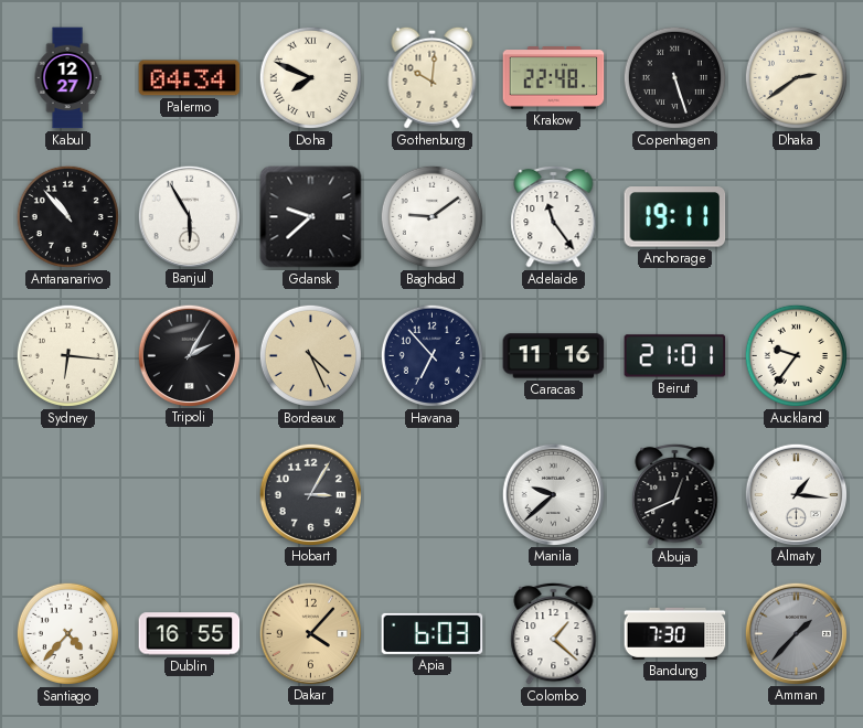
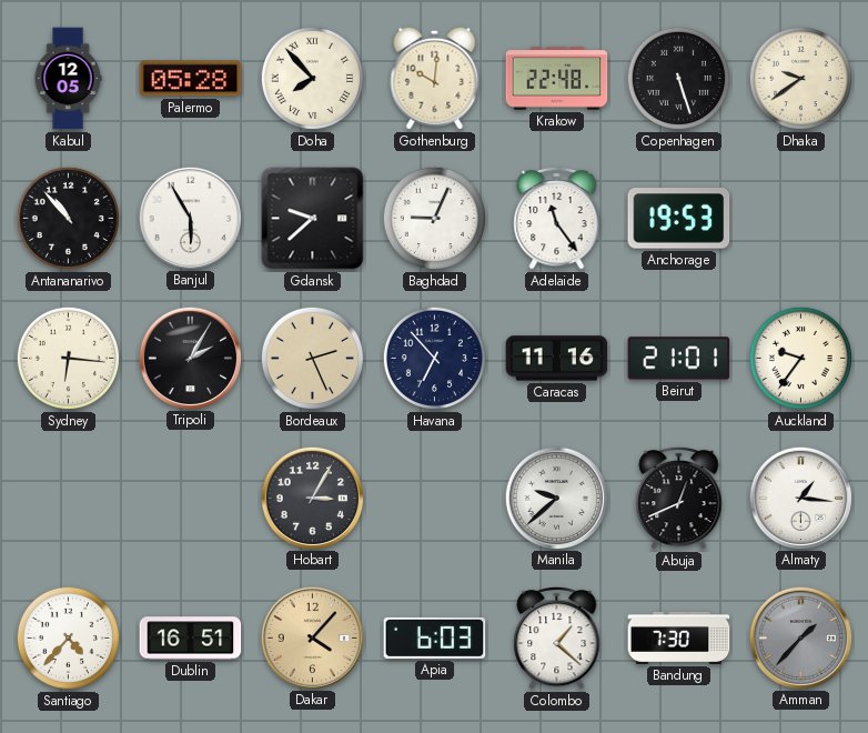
Kabul: 12:27 -> 12:05
Palermo: 04:34 -> 05:28
Doha: 7:49 -> 7:53
Dhaka: 2:39 -> 9:39
Baghdad: 9:09 -> 9:04
Anchorage: 19:11 -> 19:53
Bordeaux: 4:26 -> 2:26
Dublin: 16:55 -> 16:51
